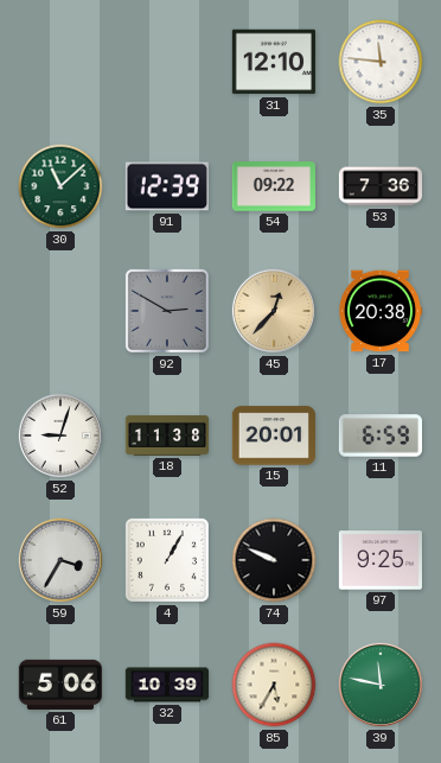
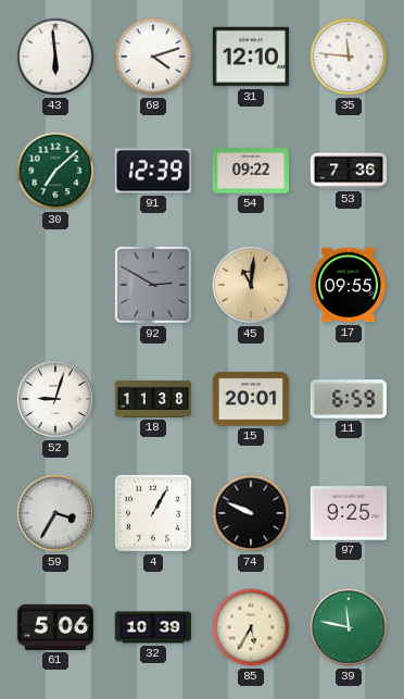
43: none -> 5:59
68: none -> 4:12
30: 11:08 -> 7:08
45: 12:37 -> 11:01
17: 20:38 -> 09:55
